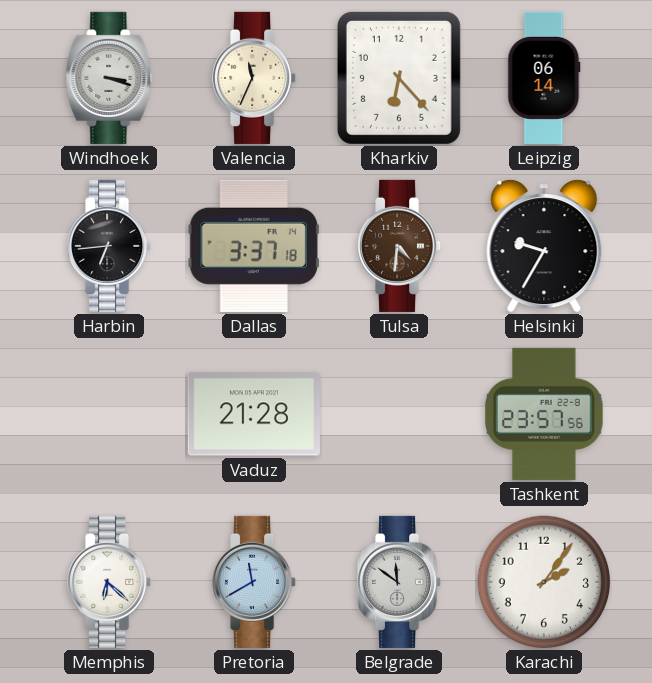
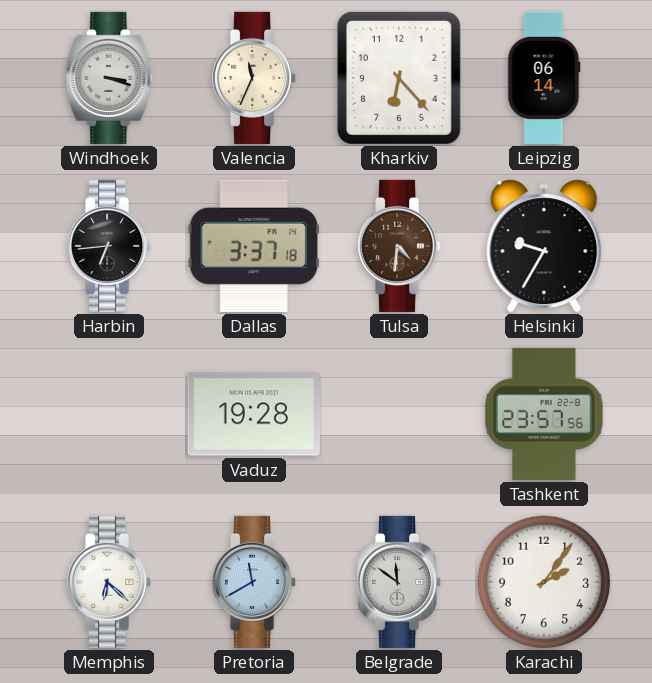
Vaduz: 21:28 -> 19:28
